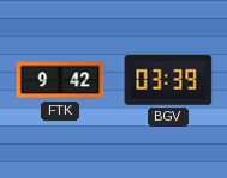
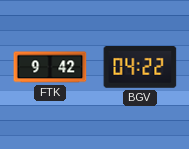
BGV: 03:39 -> 04:22
